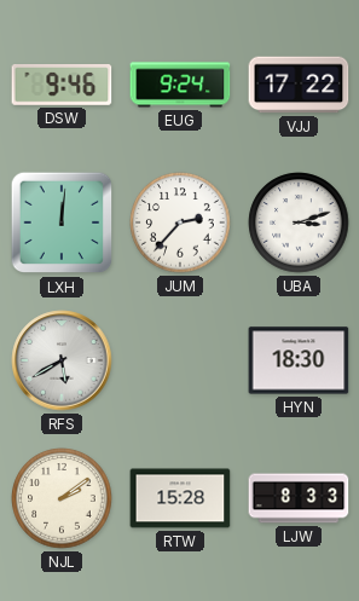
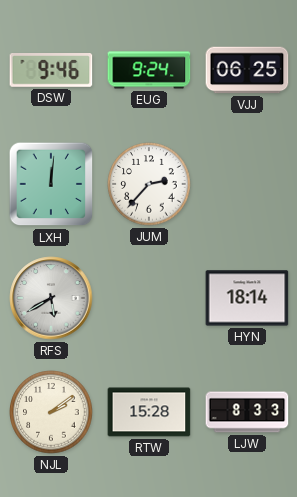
VJJ: 17:22 -> 06:25
UBA: 3:12 -> none
HYN: 18:30 -> 18:14
